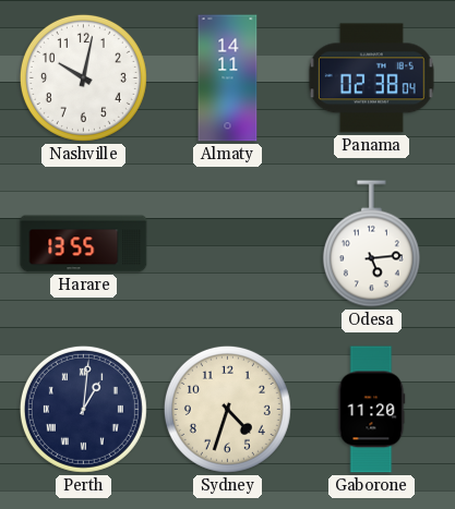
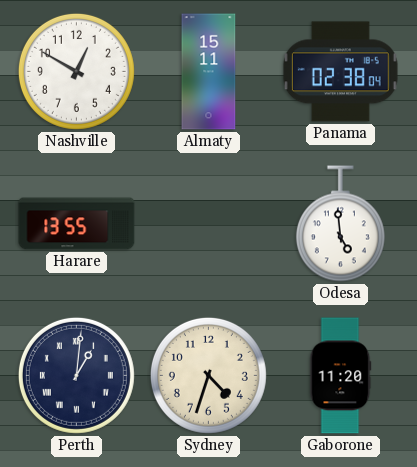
Nashville: 10:02 -> 12:50
Almaty: 14:11 -> 15:11
Odesa: 5:14 -> 4:59
